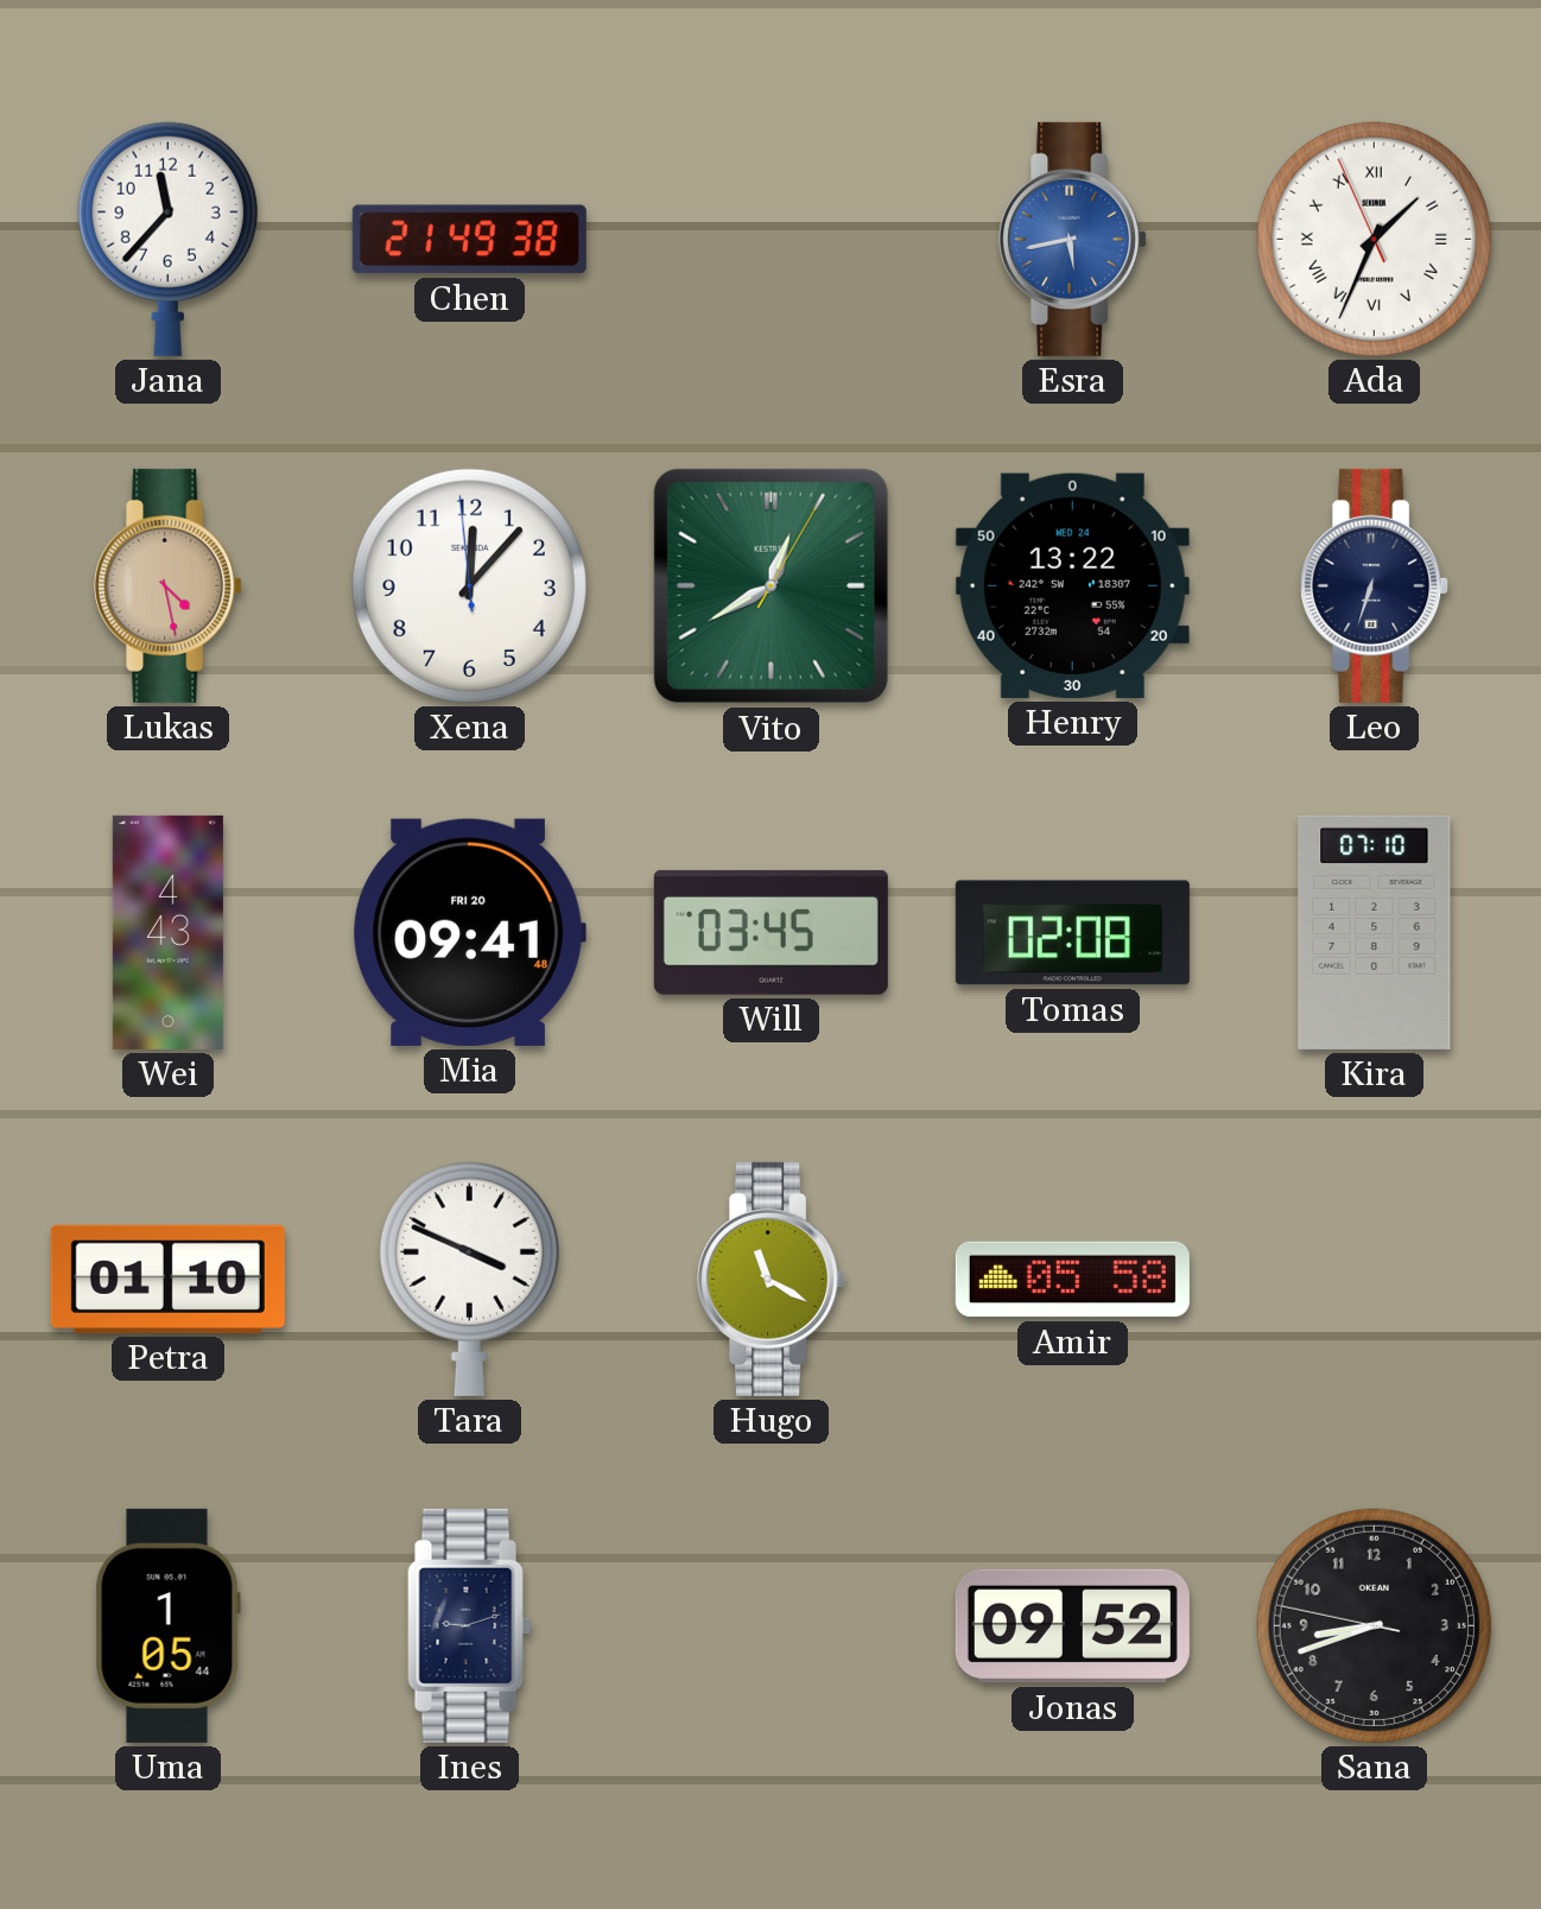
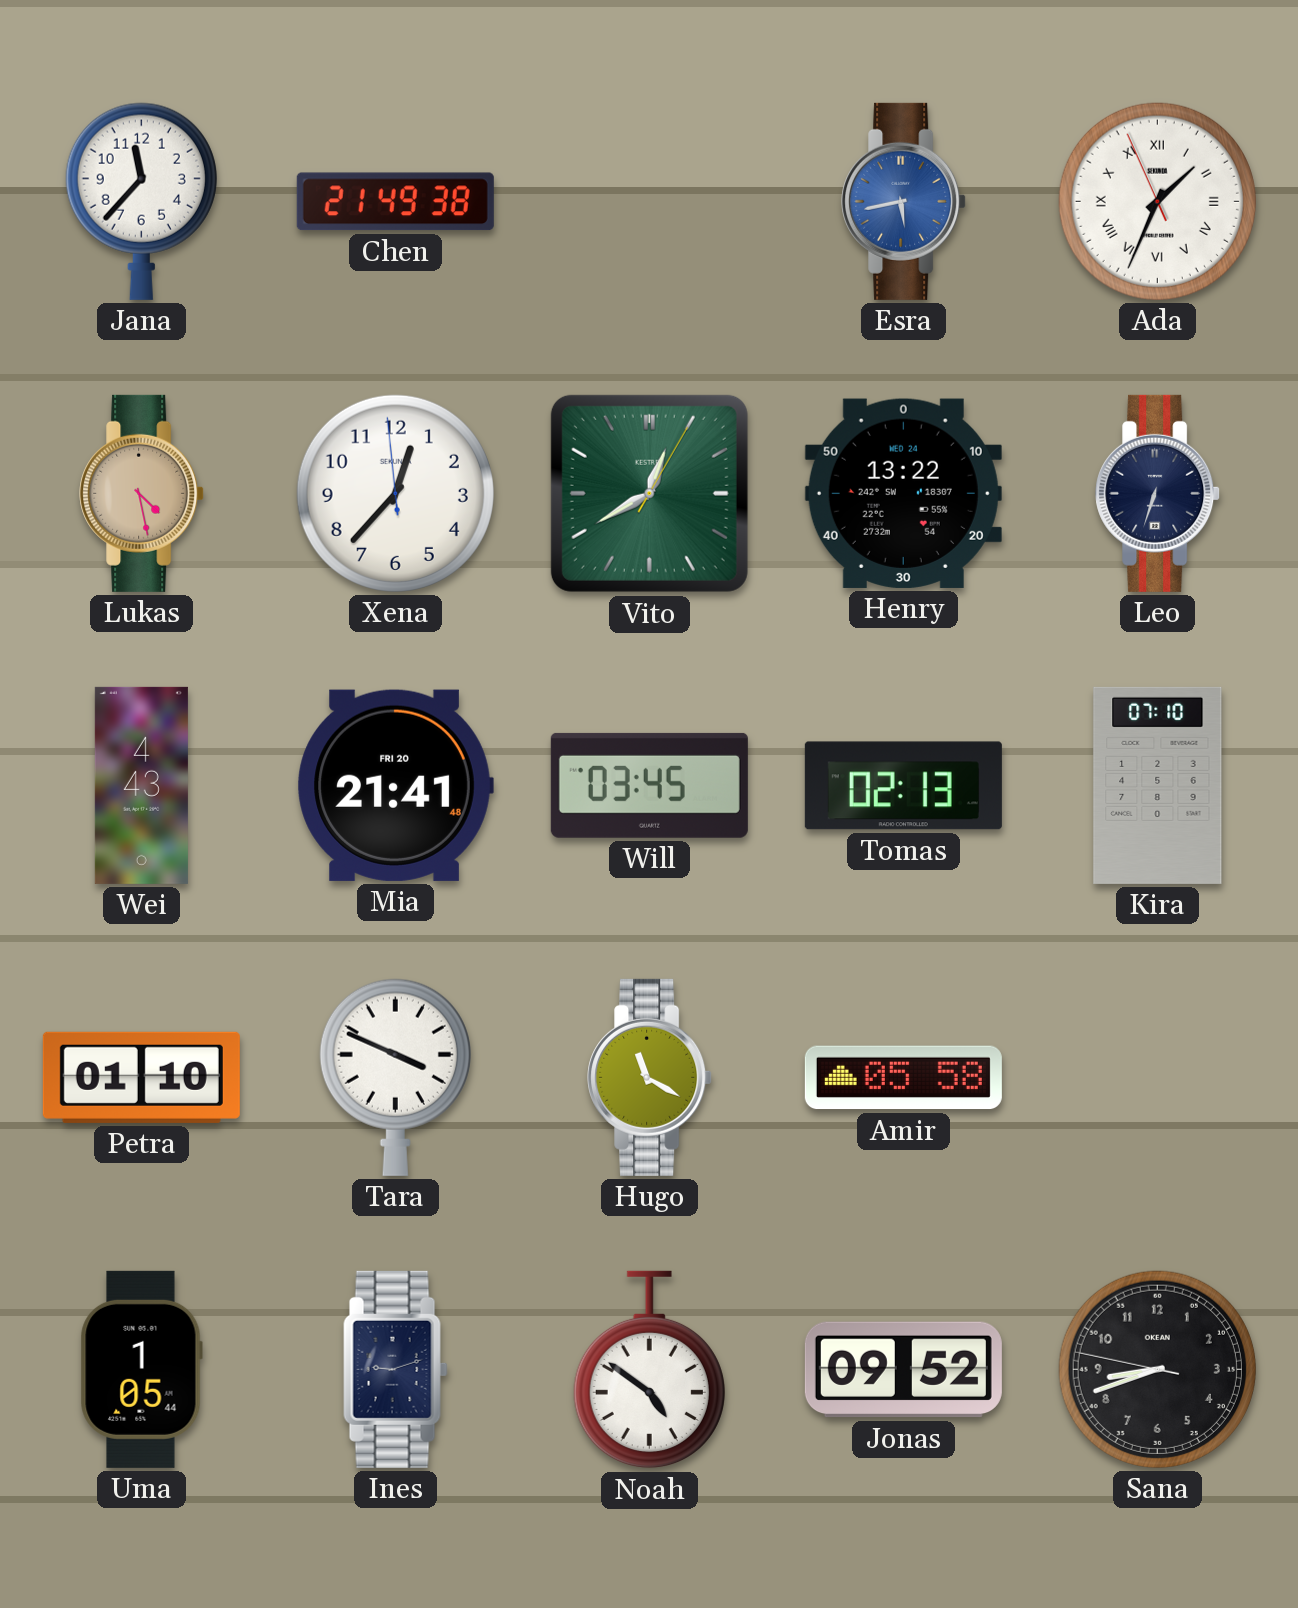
Xena: 12:06 -> 12:36
Mia: 09:41 -> 21:41
Tomas: 02:08 -> 02:13
Noah: none -> 4:51
